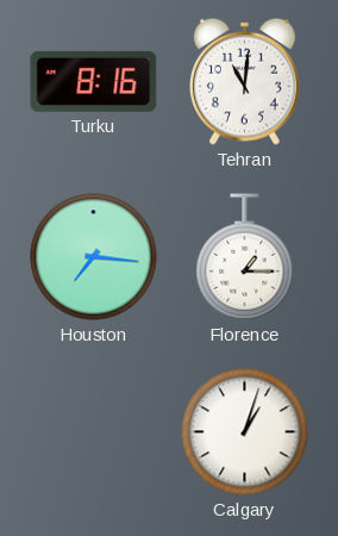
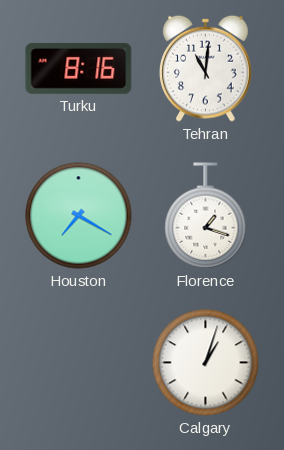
Houston: 7:16 -> 7:20
Florence: 1:15 -> 1:18
